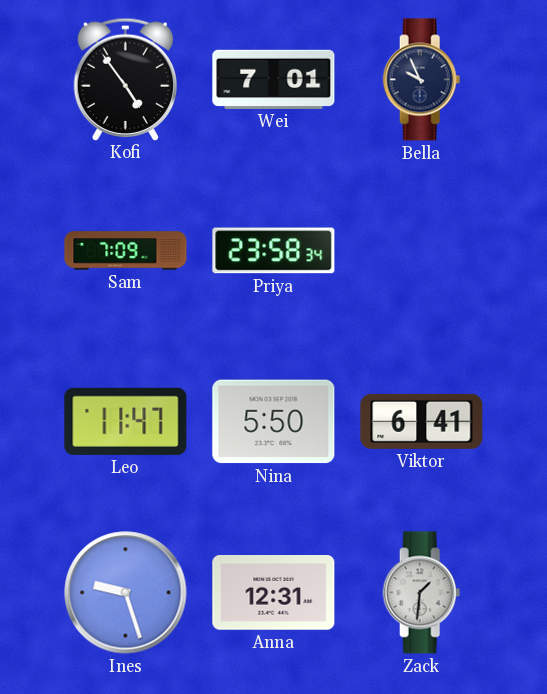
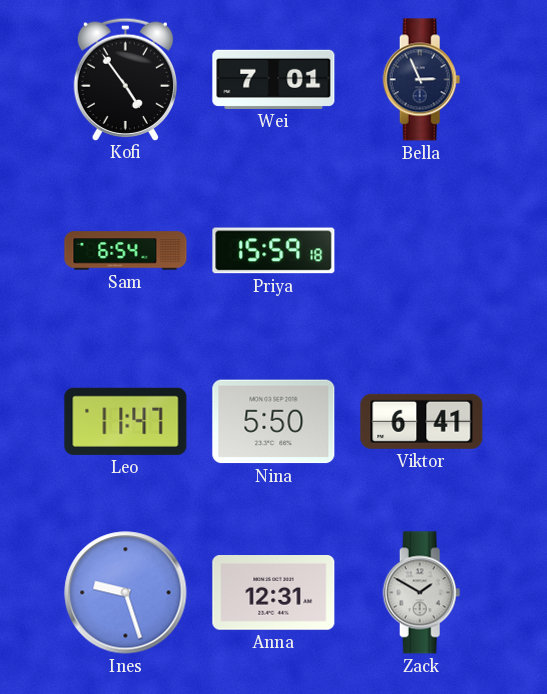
Bella: 9:56 -> 2:56
Sam: 7:09 -> 6:54
Priya: 23:58 -> 15:59
Zack: 1:31 -> 1:50
